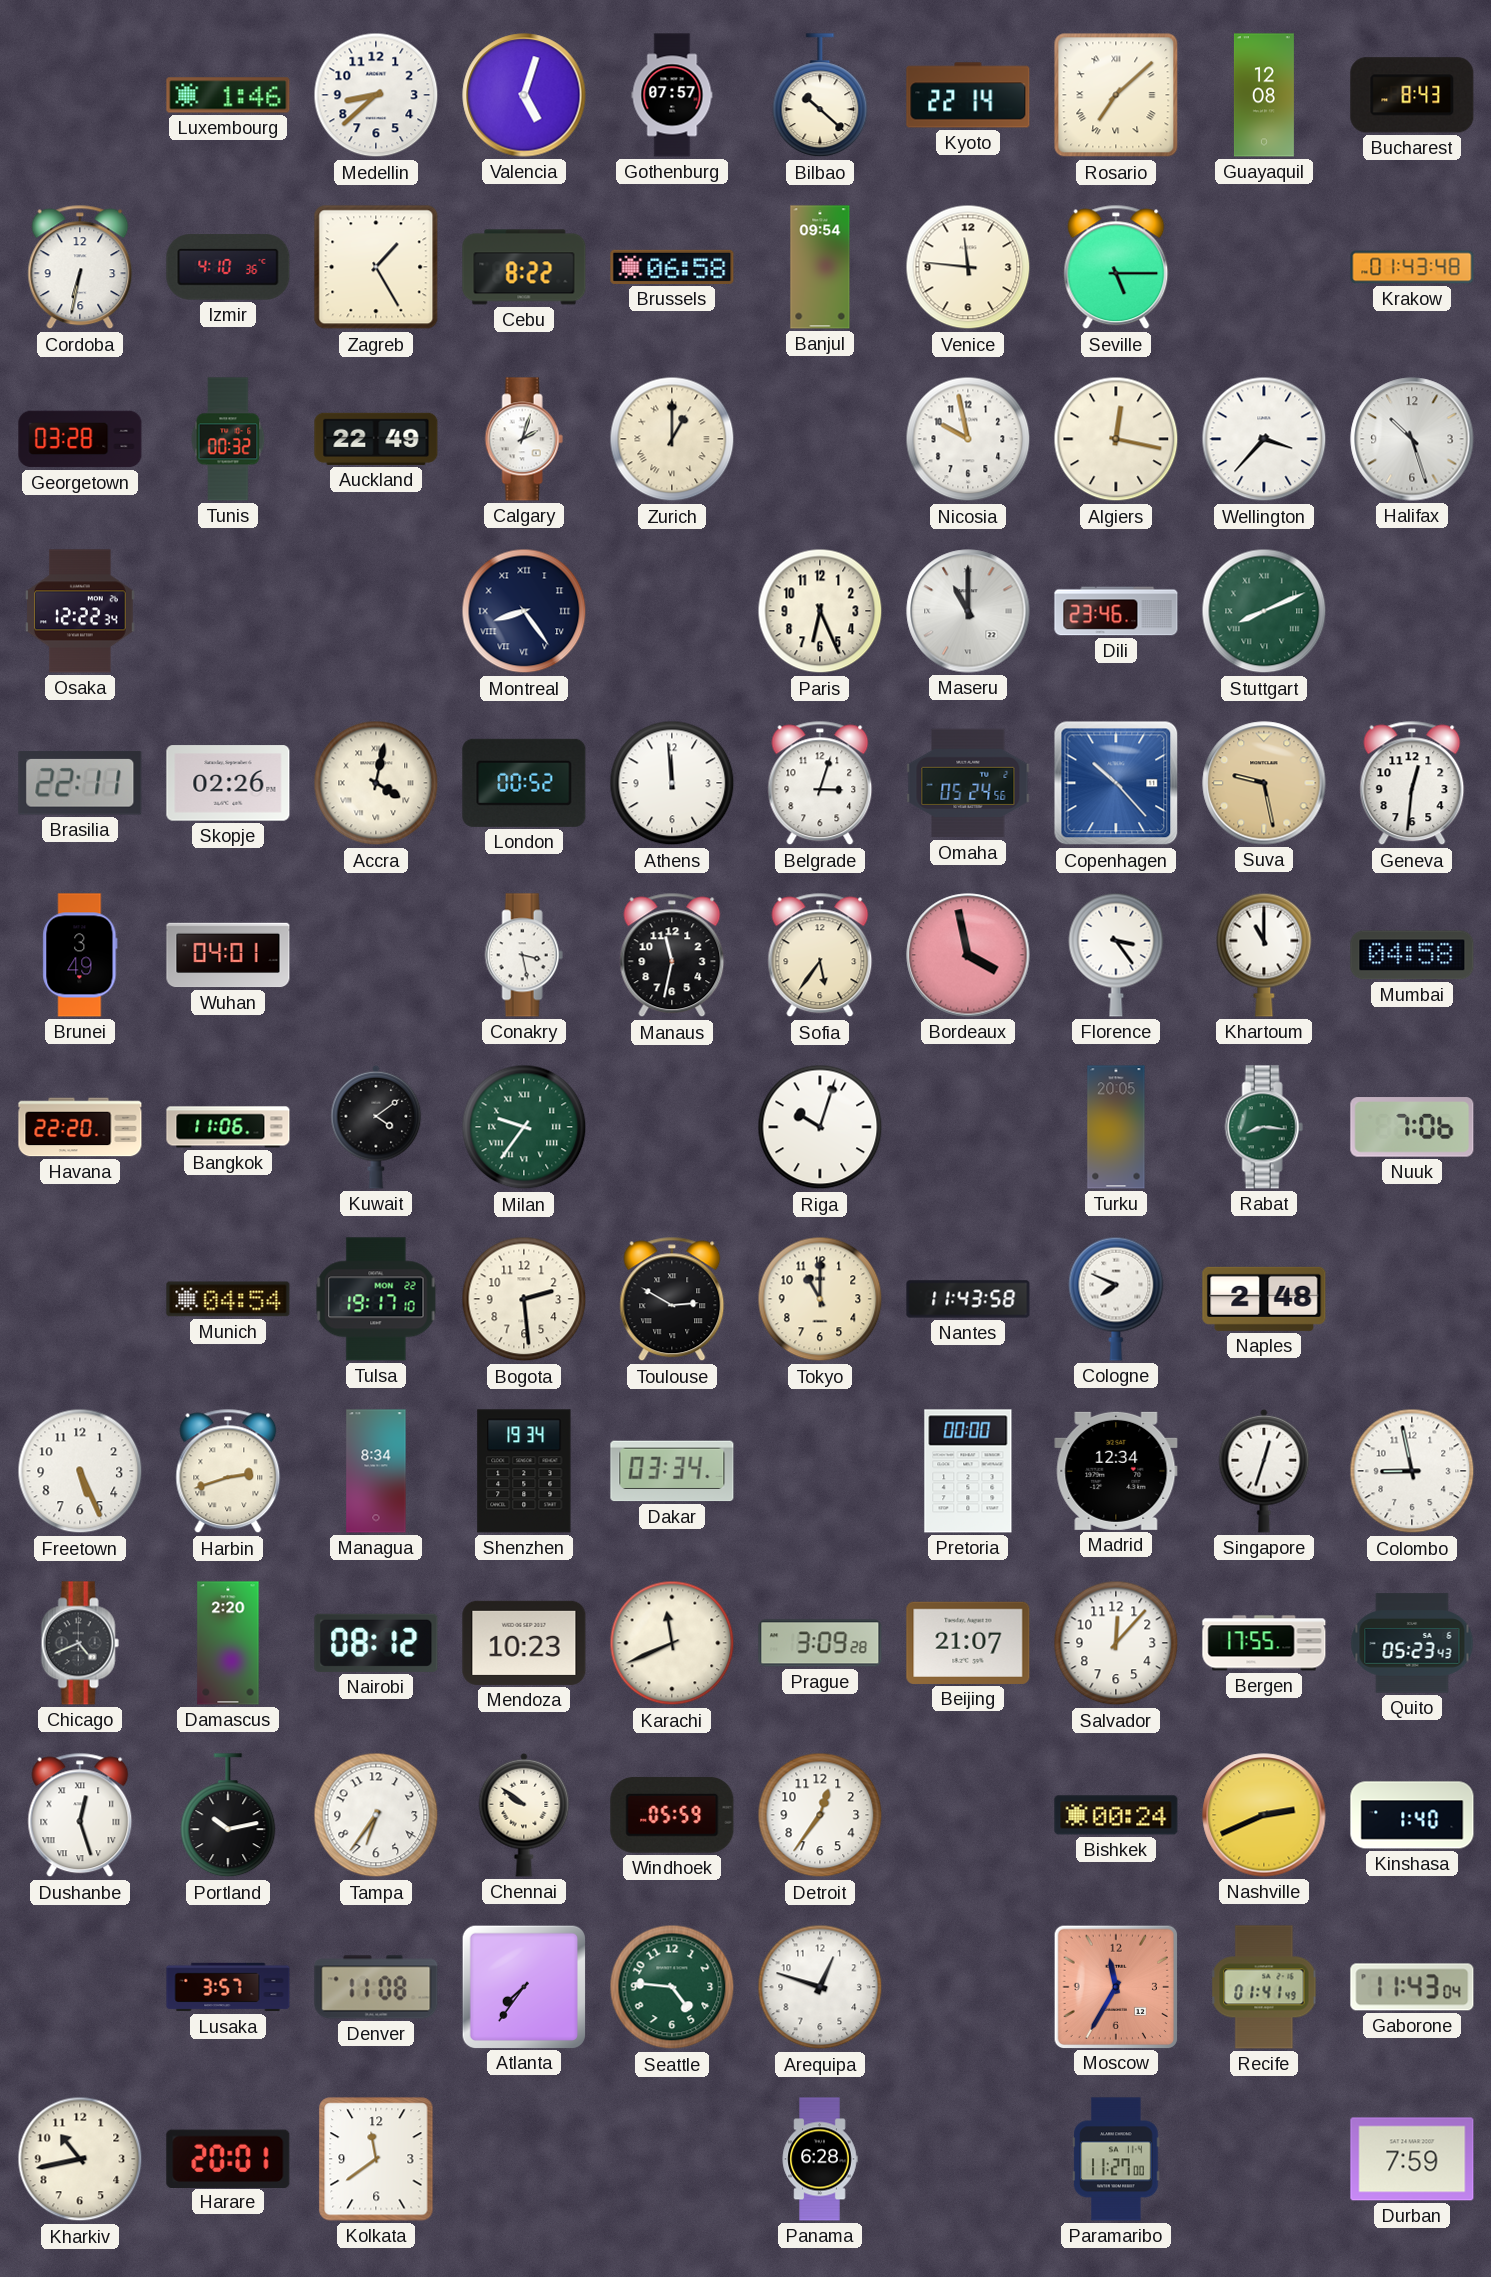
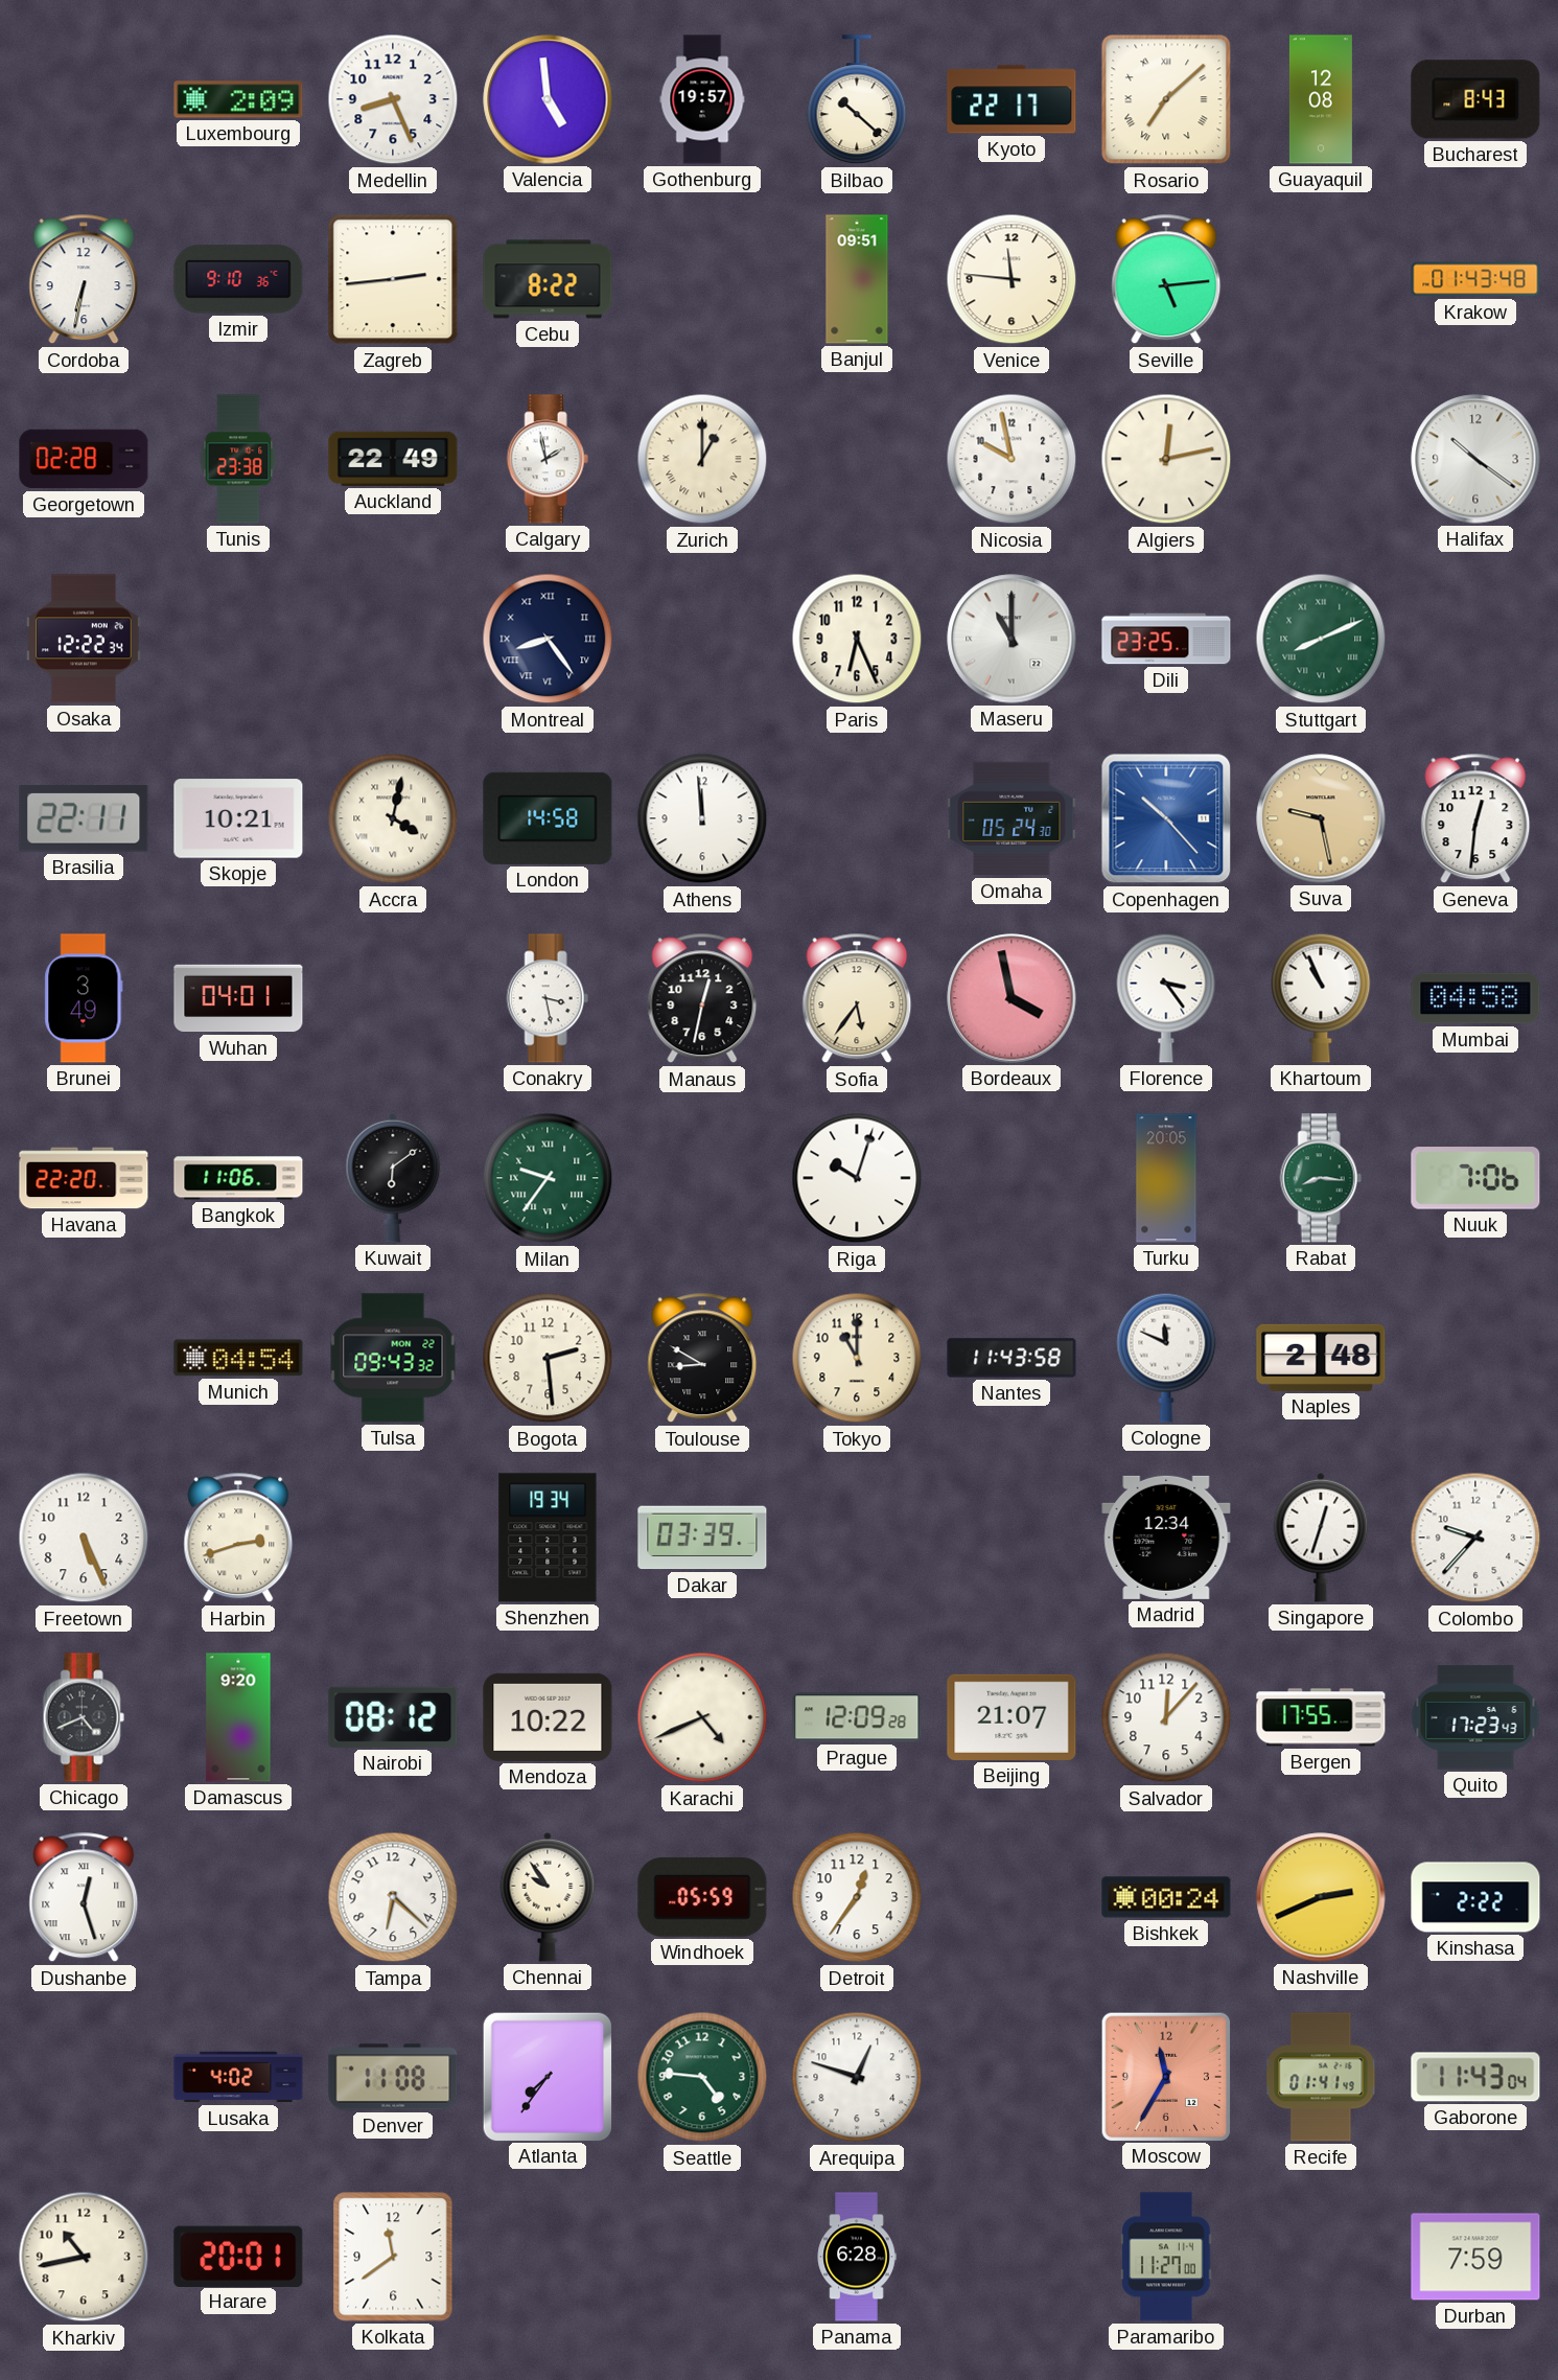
Luxembourg: 1:46 -> 2:09
Medellin: 8:38 -> 8:26
Valencia: 5:03 -> 4:59
Gothenburg: 07:57 -> 19:57
Kyoto: 22:14 -> 22:17
Izmir: 4:10 -> 9:10
Zagreb: 1:25 -> 2:44
Brussels: 06:58 -> none
Banjul: 09:54 -> 09:51
Seville: 5:15 -> 5:14
Georgetown: 03:28 -> 02:28
Tunis: 00:32 -> 23:38
Calgary: 2:03 -> 1:58
Algiers: 12:17 -> 12:13
Wellington: 3:37 -> none
Halifax: 10:27 -> 10:21
Dili: 23:46 -> 23:25
Skopje: 02:26 -> 10:21
London: 00:52 -> 14:58
Belgrade: 3:03 -> none
Omaha: 05:24:56 -> 05:24:30
Manaus: 11:32 -> 12:32
Khartoum: 11:00 -> 10:56
Kuwait: 4:09 -> 6:09
Tulsa: 19:17 -> 09:43
Toulouse: 2:50 -> 8:50
Cologne: 7:49 -> 11:49
Managua: 8:34 -> none
Dakar: 03:34 -> 03:39
Pretoria: 00:00 -> none
Colombo: 8:58 -> 9:37
Damascus: 2:20 -> 9:20
Mendoza: 10:23 -> 10:22
Karachi: 11:41 -> 4:41
Prague: 3:09 -> 12:09
Quito: 05:23 -> 17:23
Portland: 10:13 -> none
Tampa: 6:36 -> 6:22
Chennai: 9:51 -> 9:54
Kinshasa: 1:40 -> 2:22
Lusaka: 3:57 -> 4:02
